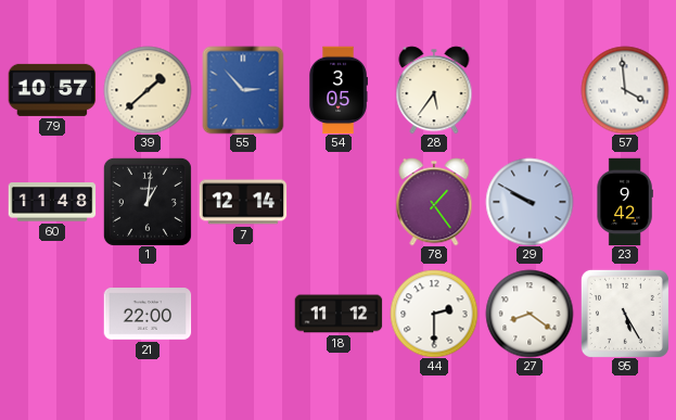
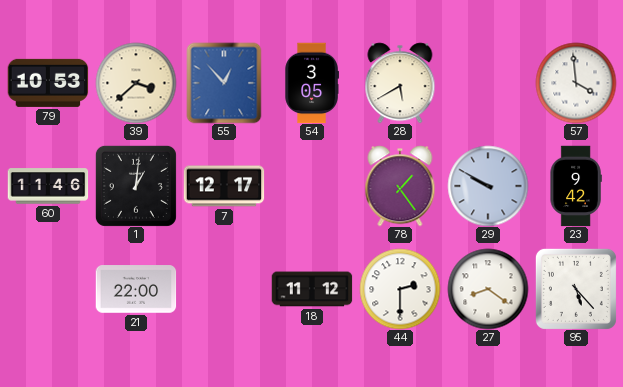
79: 10:57 -> 10:53
39: 1:38 -> 3:38
55: 2:53 -> 12:53
28: 5:36 -> 5:40
60: 11:48 -> 11:46
7: 12:14 -> 12:17
95: 5:25 -> 5:23
